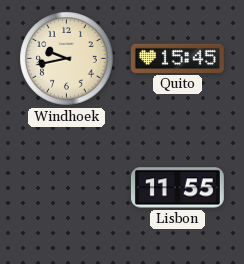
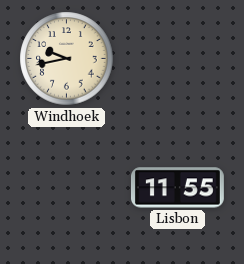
Quito: 15:45 -> none
